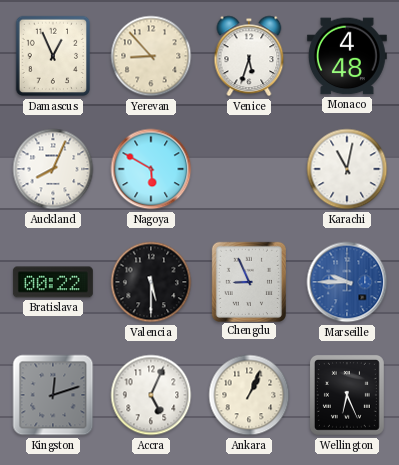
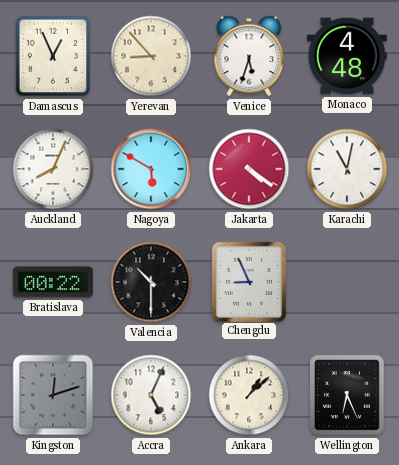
Jakarta: none -> 4:21
Valencia: 5:30 -> 10:30
Marseille: 9:45 -> none
Ankara: 1:04 -> 1:08
